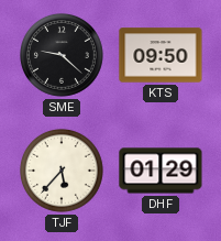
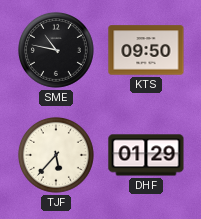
SME: 9:22 -> 10:47
